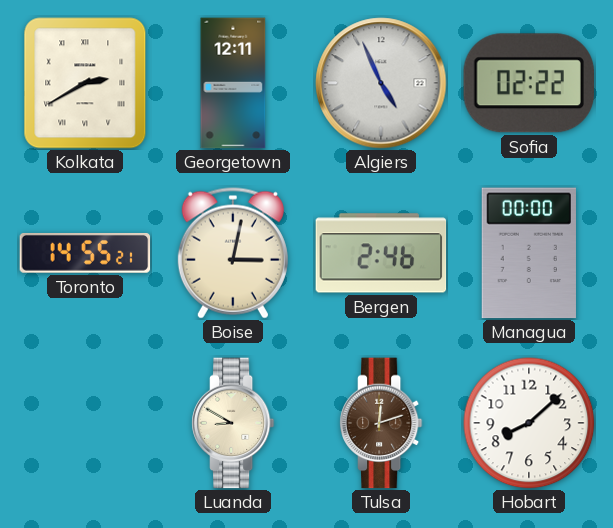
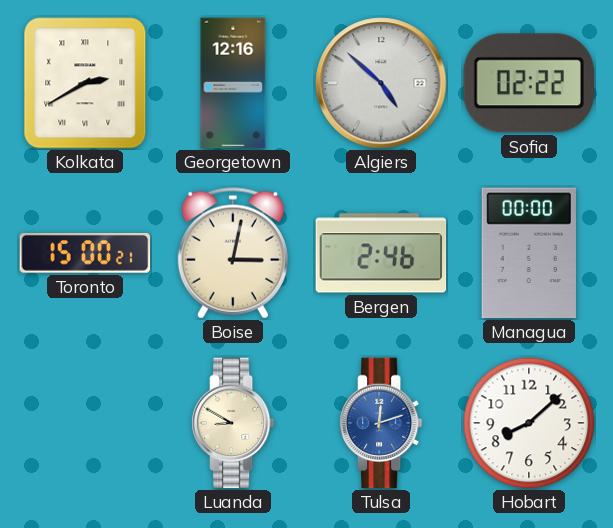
Georgetown: 12:11 -> 12:16
Algiers: 4:56 -> 4:52
Toronto: 14:55 -> 15:00
Tulsa dial: brown -> blue
